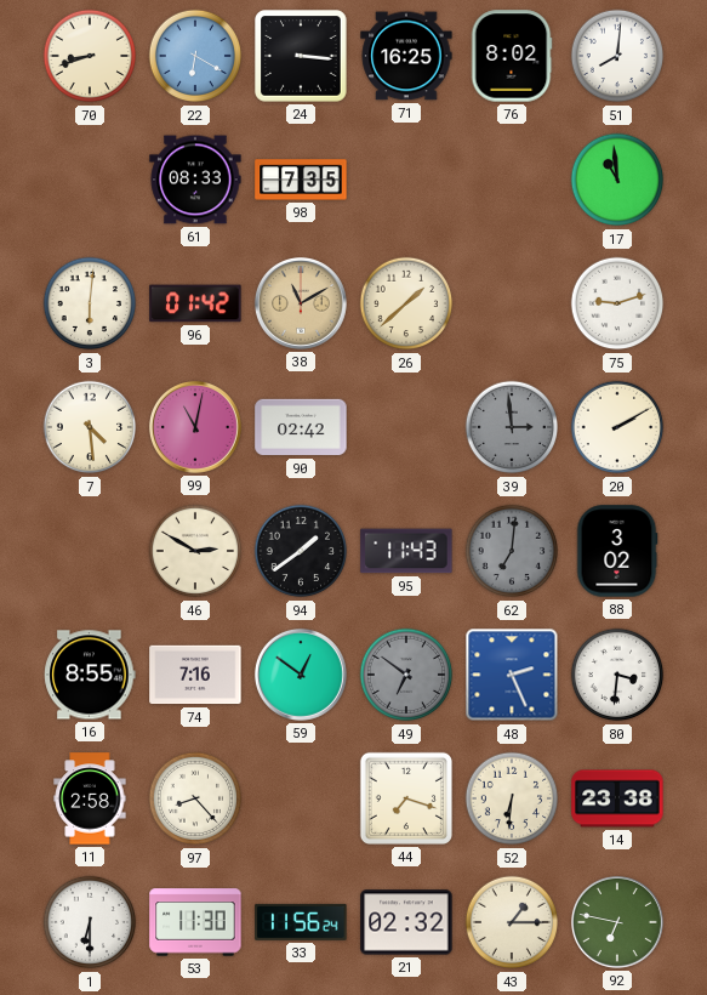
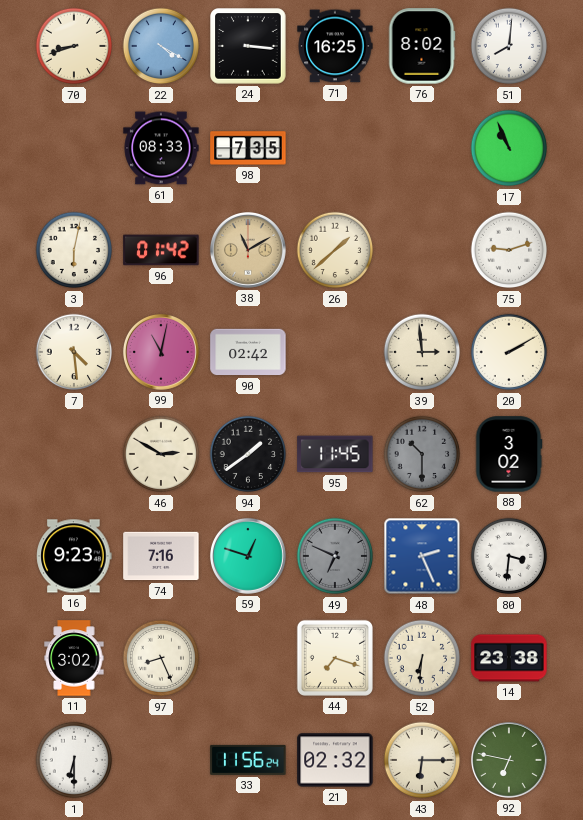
22: 6:20 -> 4:20
17: 10:59 -> 10:56
3: 6:01 -> 6:02
39 dial: grey -> cream
95: 11:43 -> 11:45
62: 7:01 -> 10:30
16: 8:55 -> 9:23
59: 12:51 -> 12:48
49: 6:51 -> 6:49
11: 2:58 -> 3:02
97: 8:23 -> 8:26
53: 11:30 -> none
43: 1:15 -> 6:15
